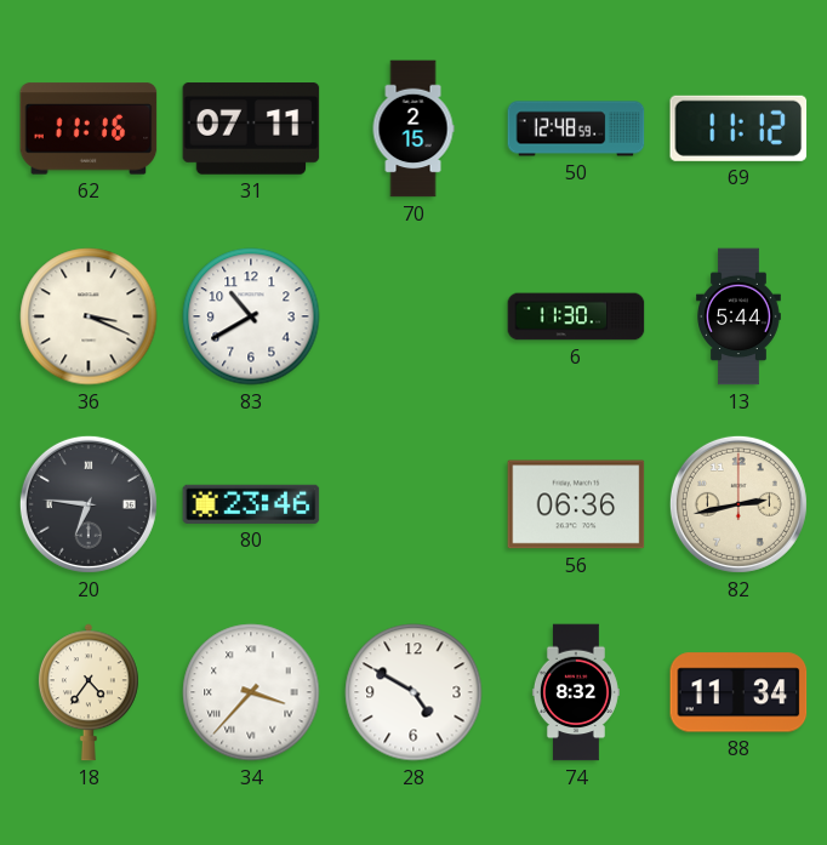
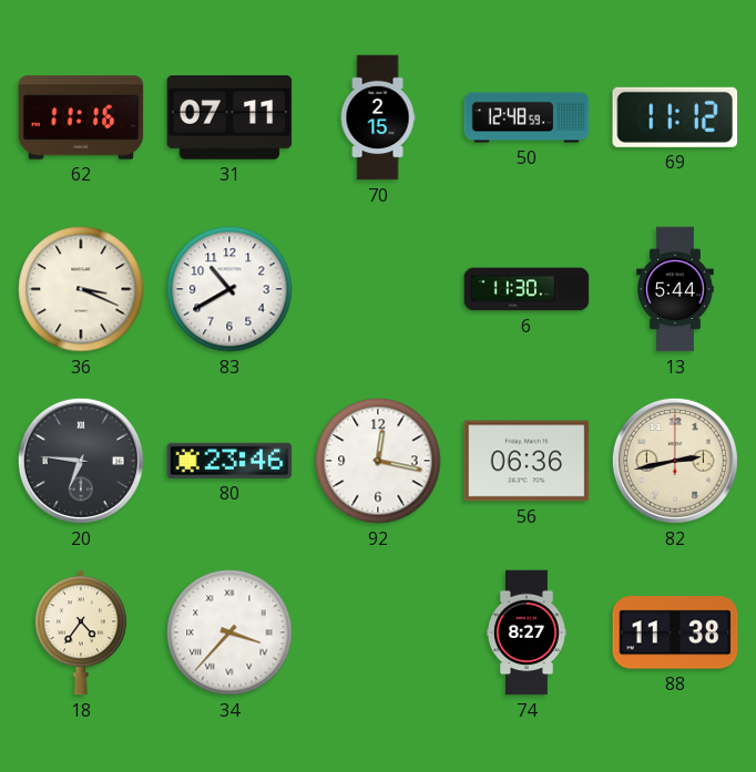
92: none -> 12:17
28: 4:50 -> none
74: 8:32 -> 8:27
88: 11:34 -> 11:38
